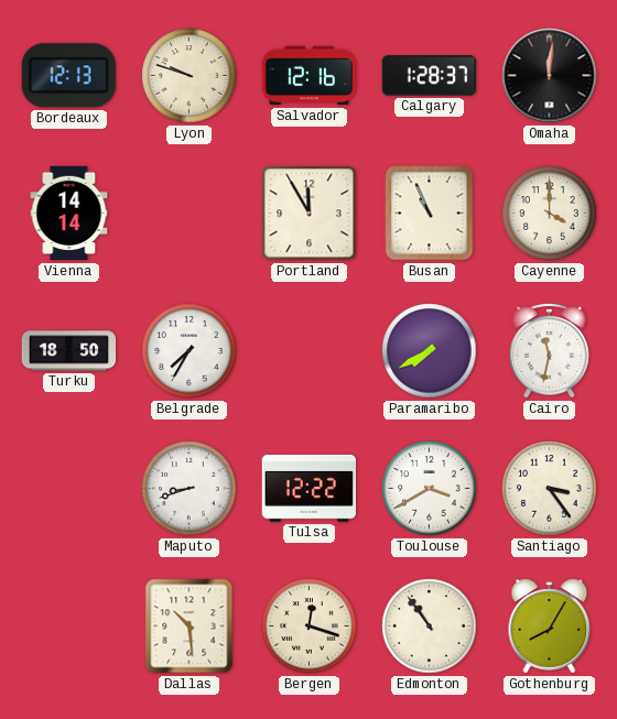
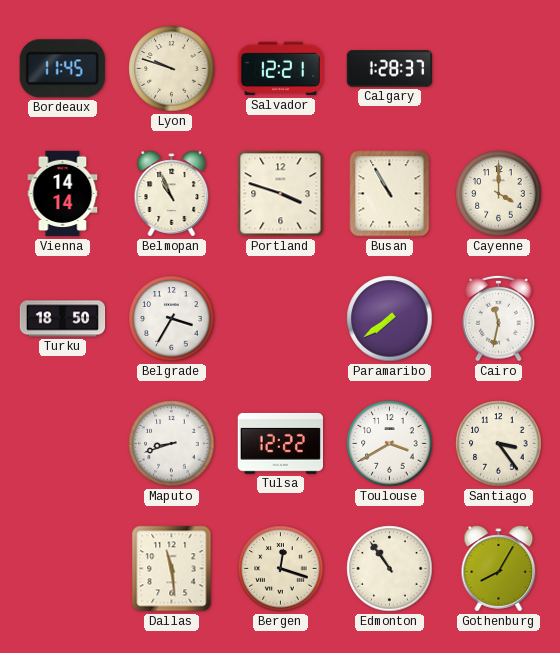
Bordeaux: 12:13 -> 11:45
Salvador: 12:16 -> 12:21
Omaha: 12:01 -> none
Belmopan: none -> 10:56
Portland: 11:55 -> 3:48
Busan: 10:56 -> 10:55
Belgrade: 7:35 -> 3:35
Paramaribo: 7:40 -> 7:39
Dallas: 10:29 -> 11:29
